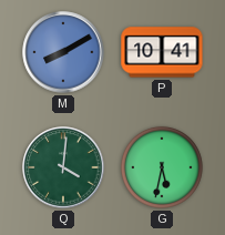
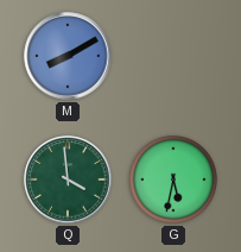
P: 10:41 -> none
Q: 4:01 -> 3:59
